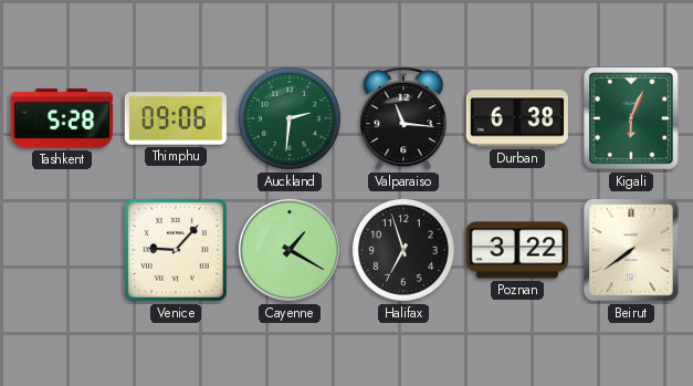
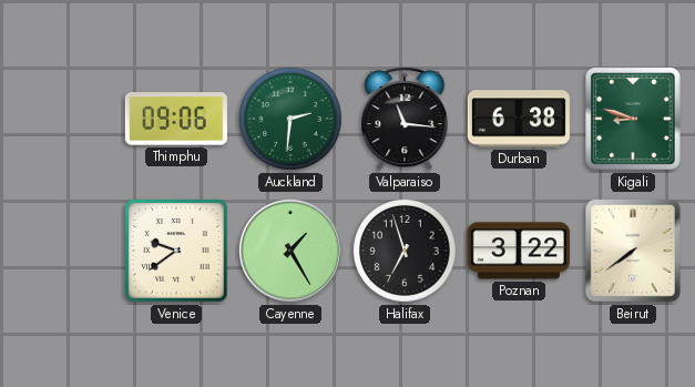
Tashkent: 5:28 -> none
Kigali: 6:04 -> 8:48
Venice: 9:07 -> 9:39
Cayenne: 1:20 -> 1:25
